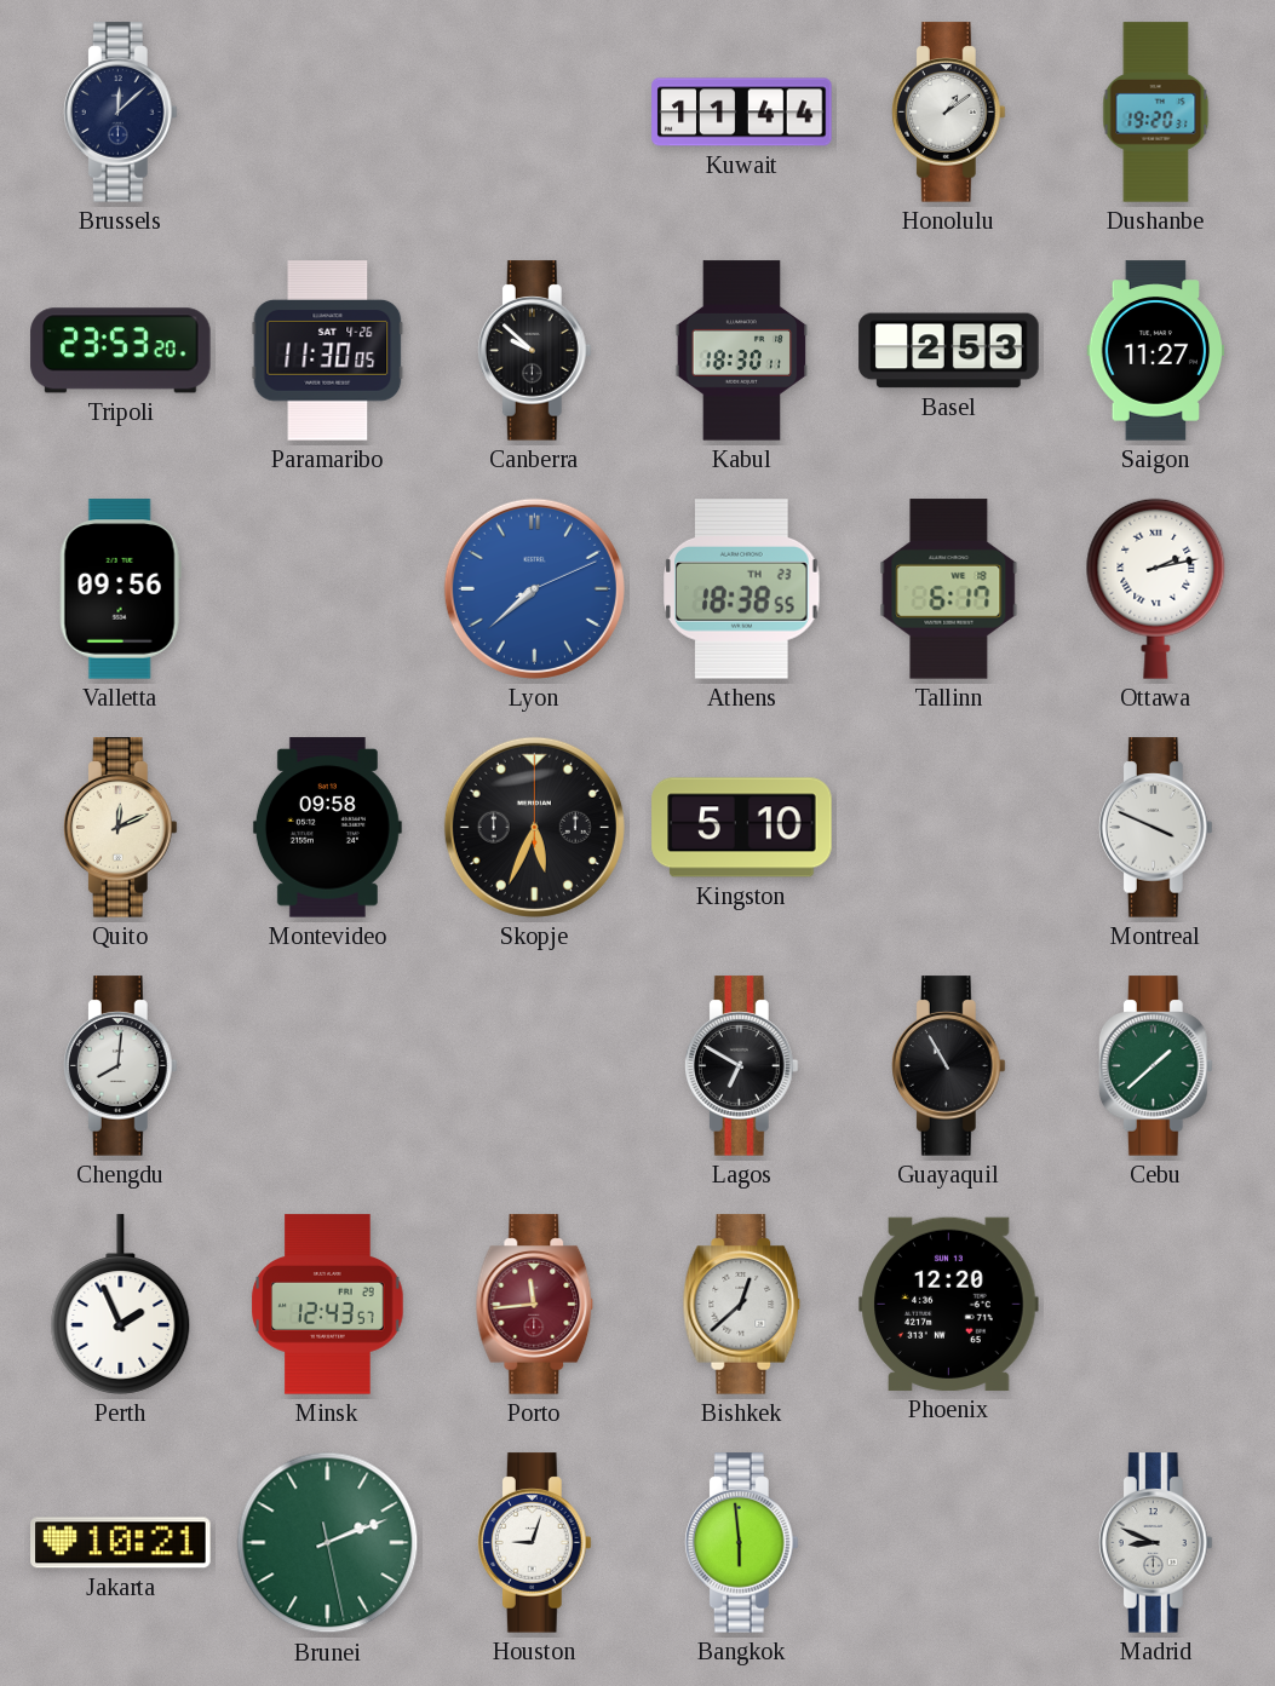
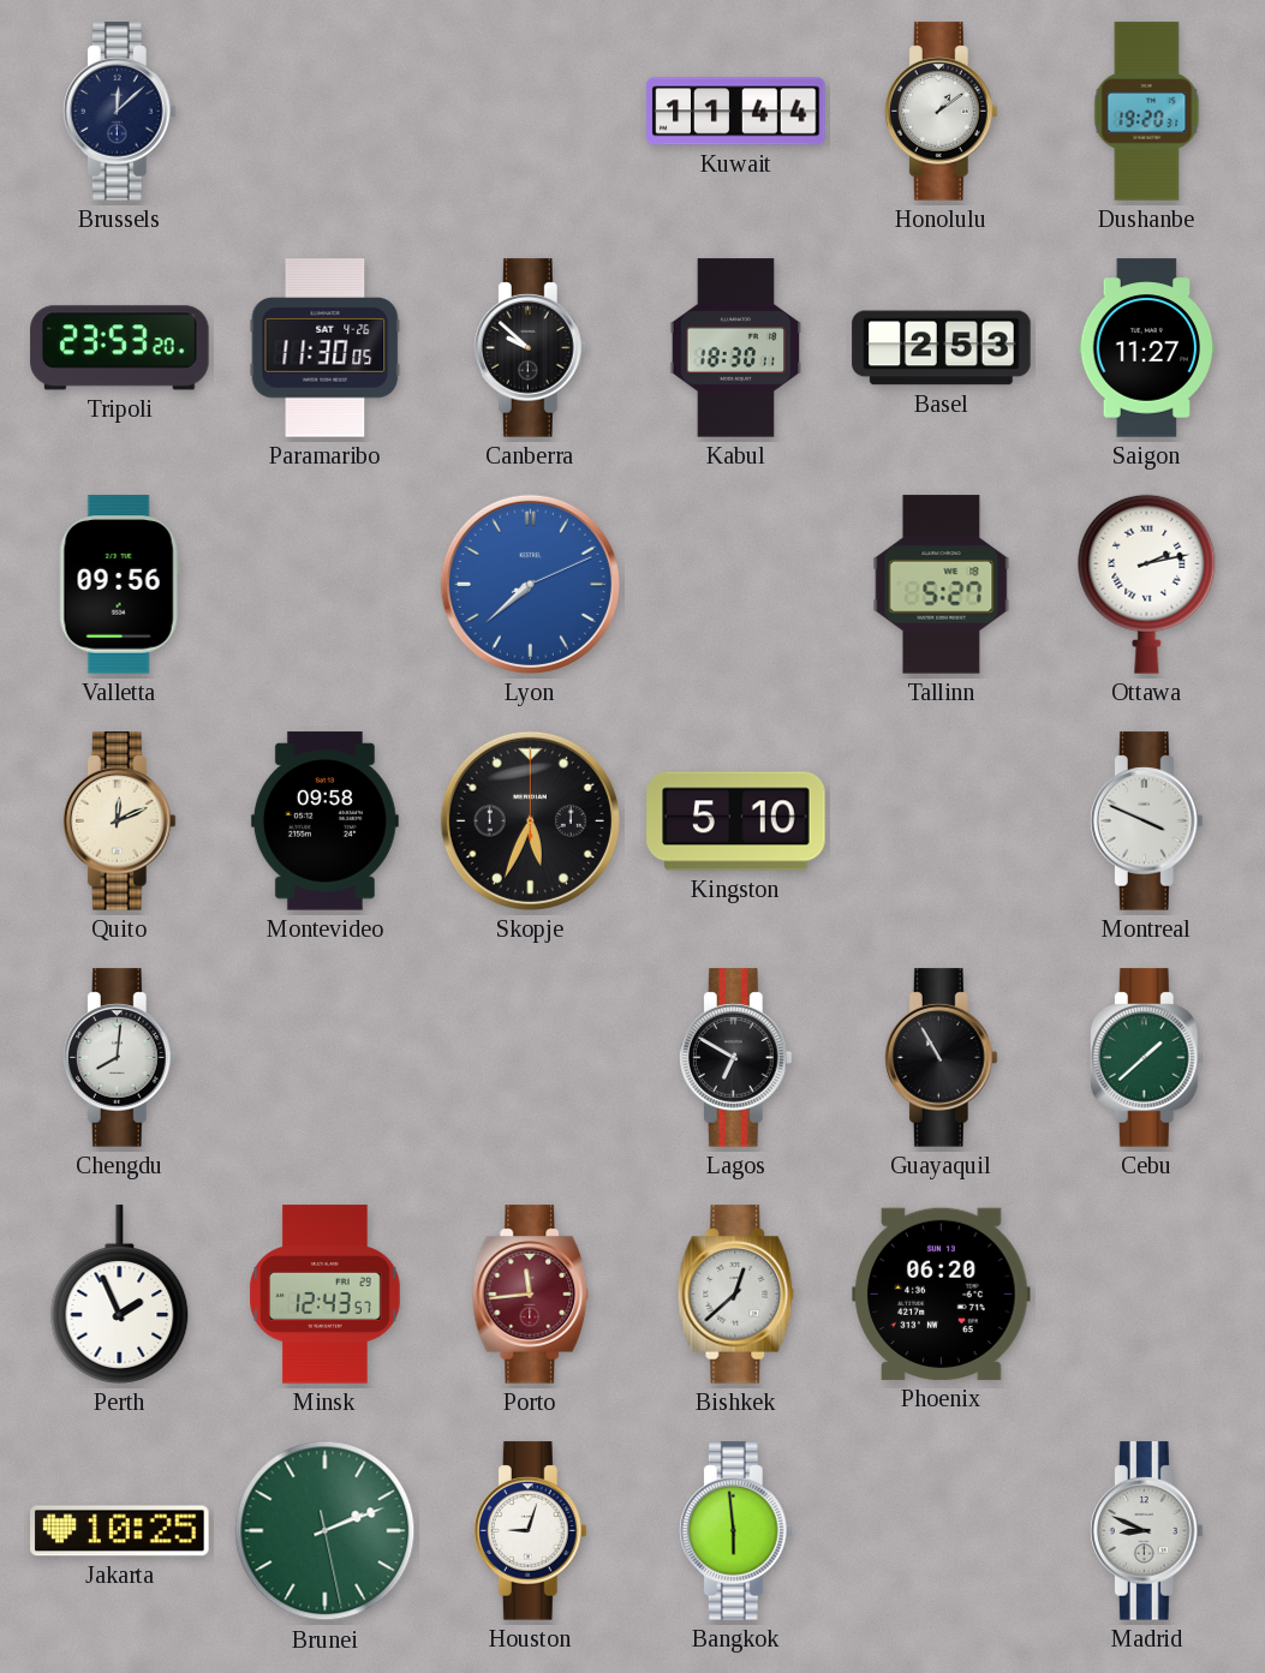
Athens: 18:38 -> none
Tallinn: 6:17 -> 5:27
Phoenix: 12:20 -> 06:20
Jakarta: 10:21 -> 10:25
